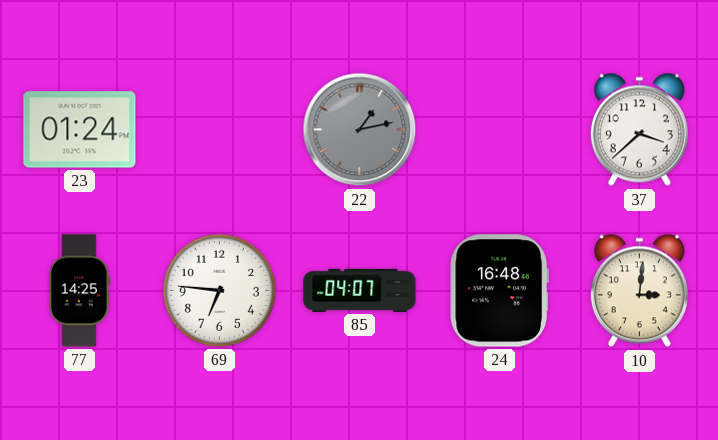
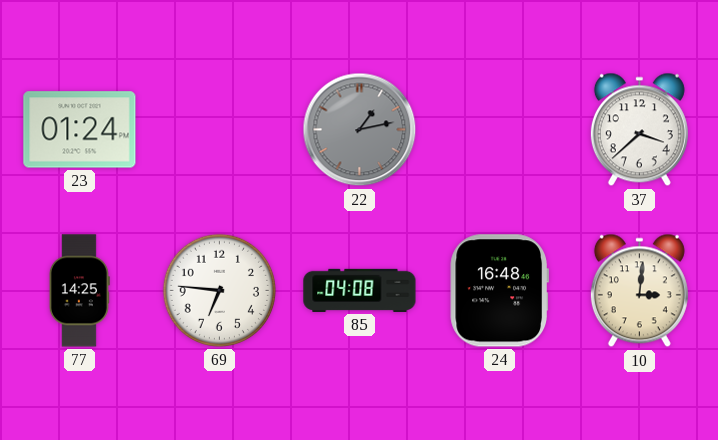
85: 04:07 -> 04:08
